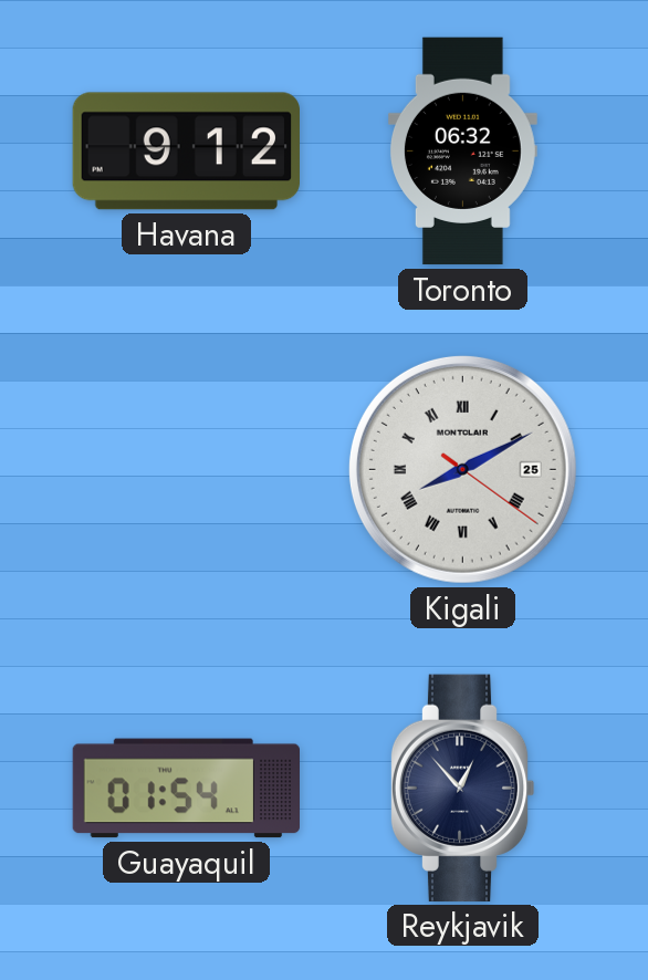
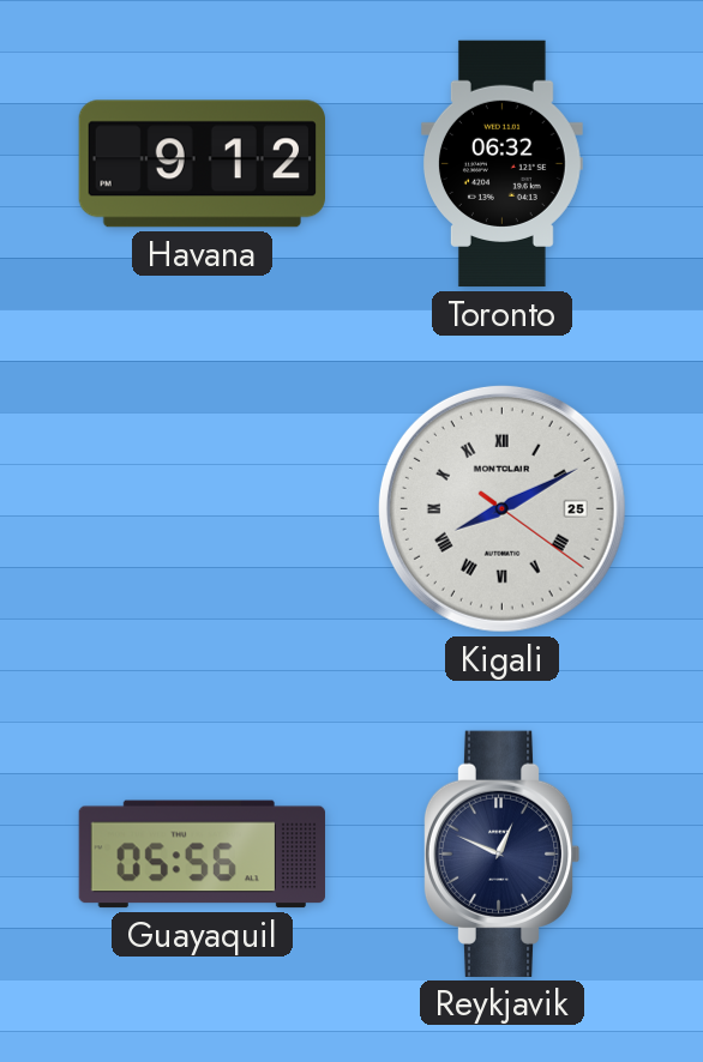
Guayaquil: 01:54 -> 05:56
Reykjavik: 12:53 -> 12:49
